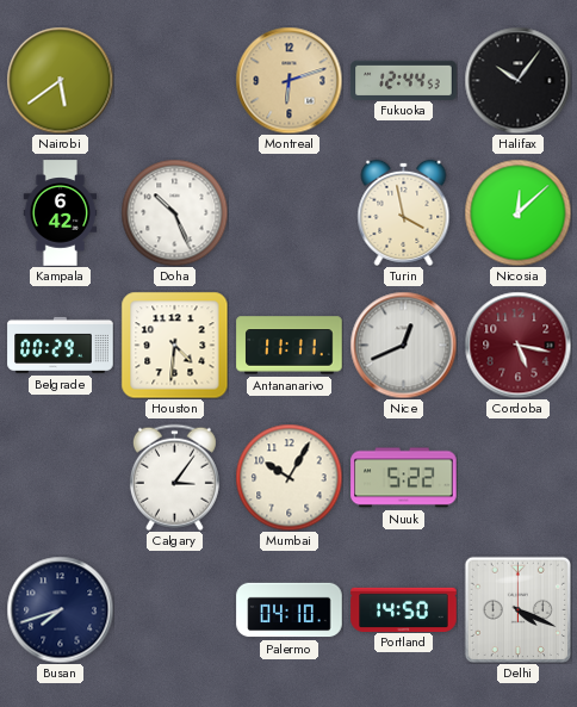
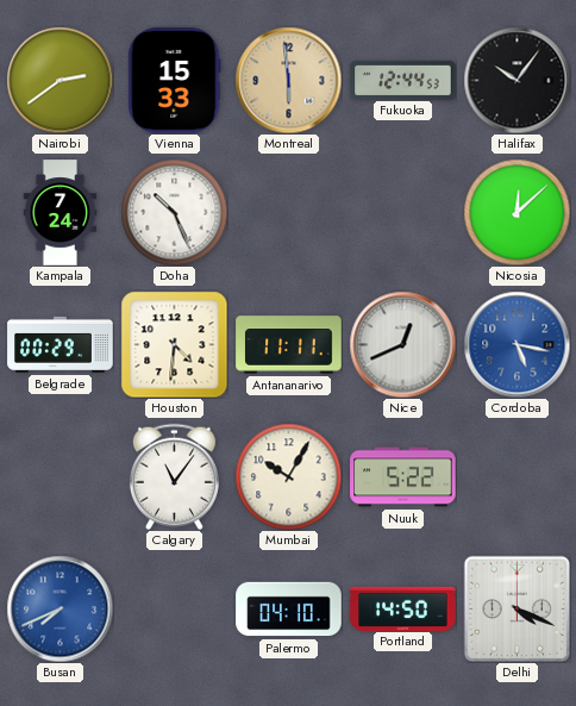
Nairobi: 5:39 -> 2:39
Vienna: none -> 15:33
Montreal: 6:12 -> 5:59
Kampala: 6:42 -> 7:24
Turin: 3:58 -> none
Cordoba dial: burgundy -> blue
Calgary: 3:06 -> 11:06
Busan: 7:42 -> 7:41
Busan dial: navy -> blue
